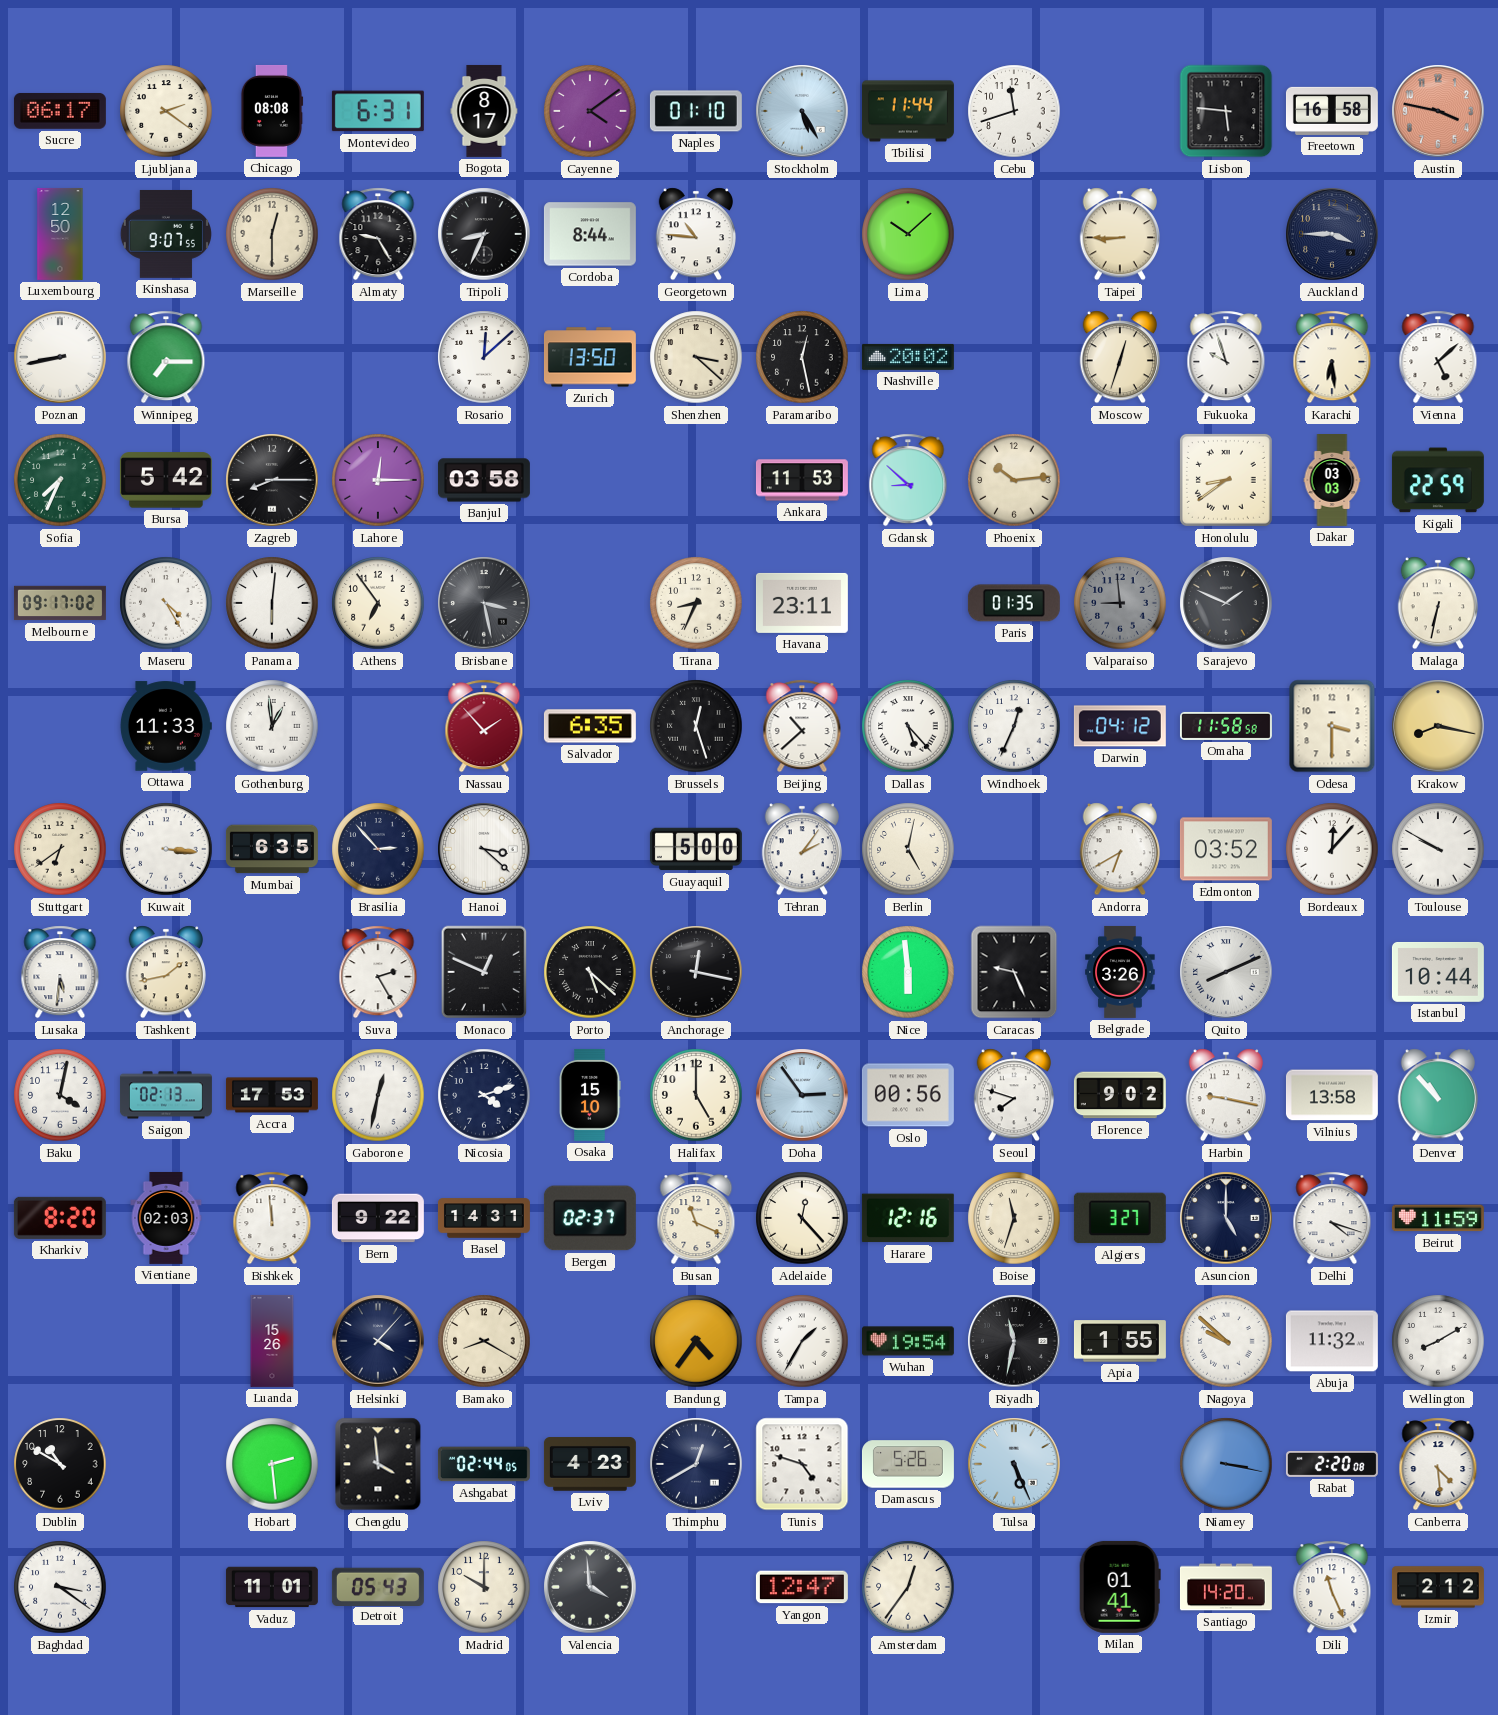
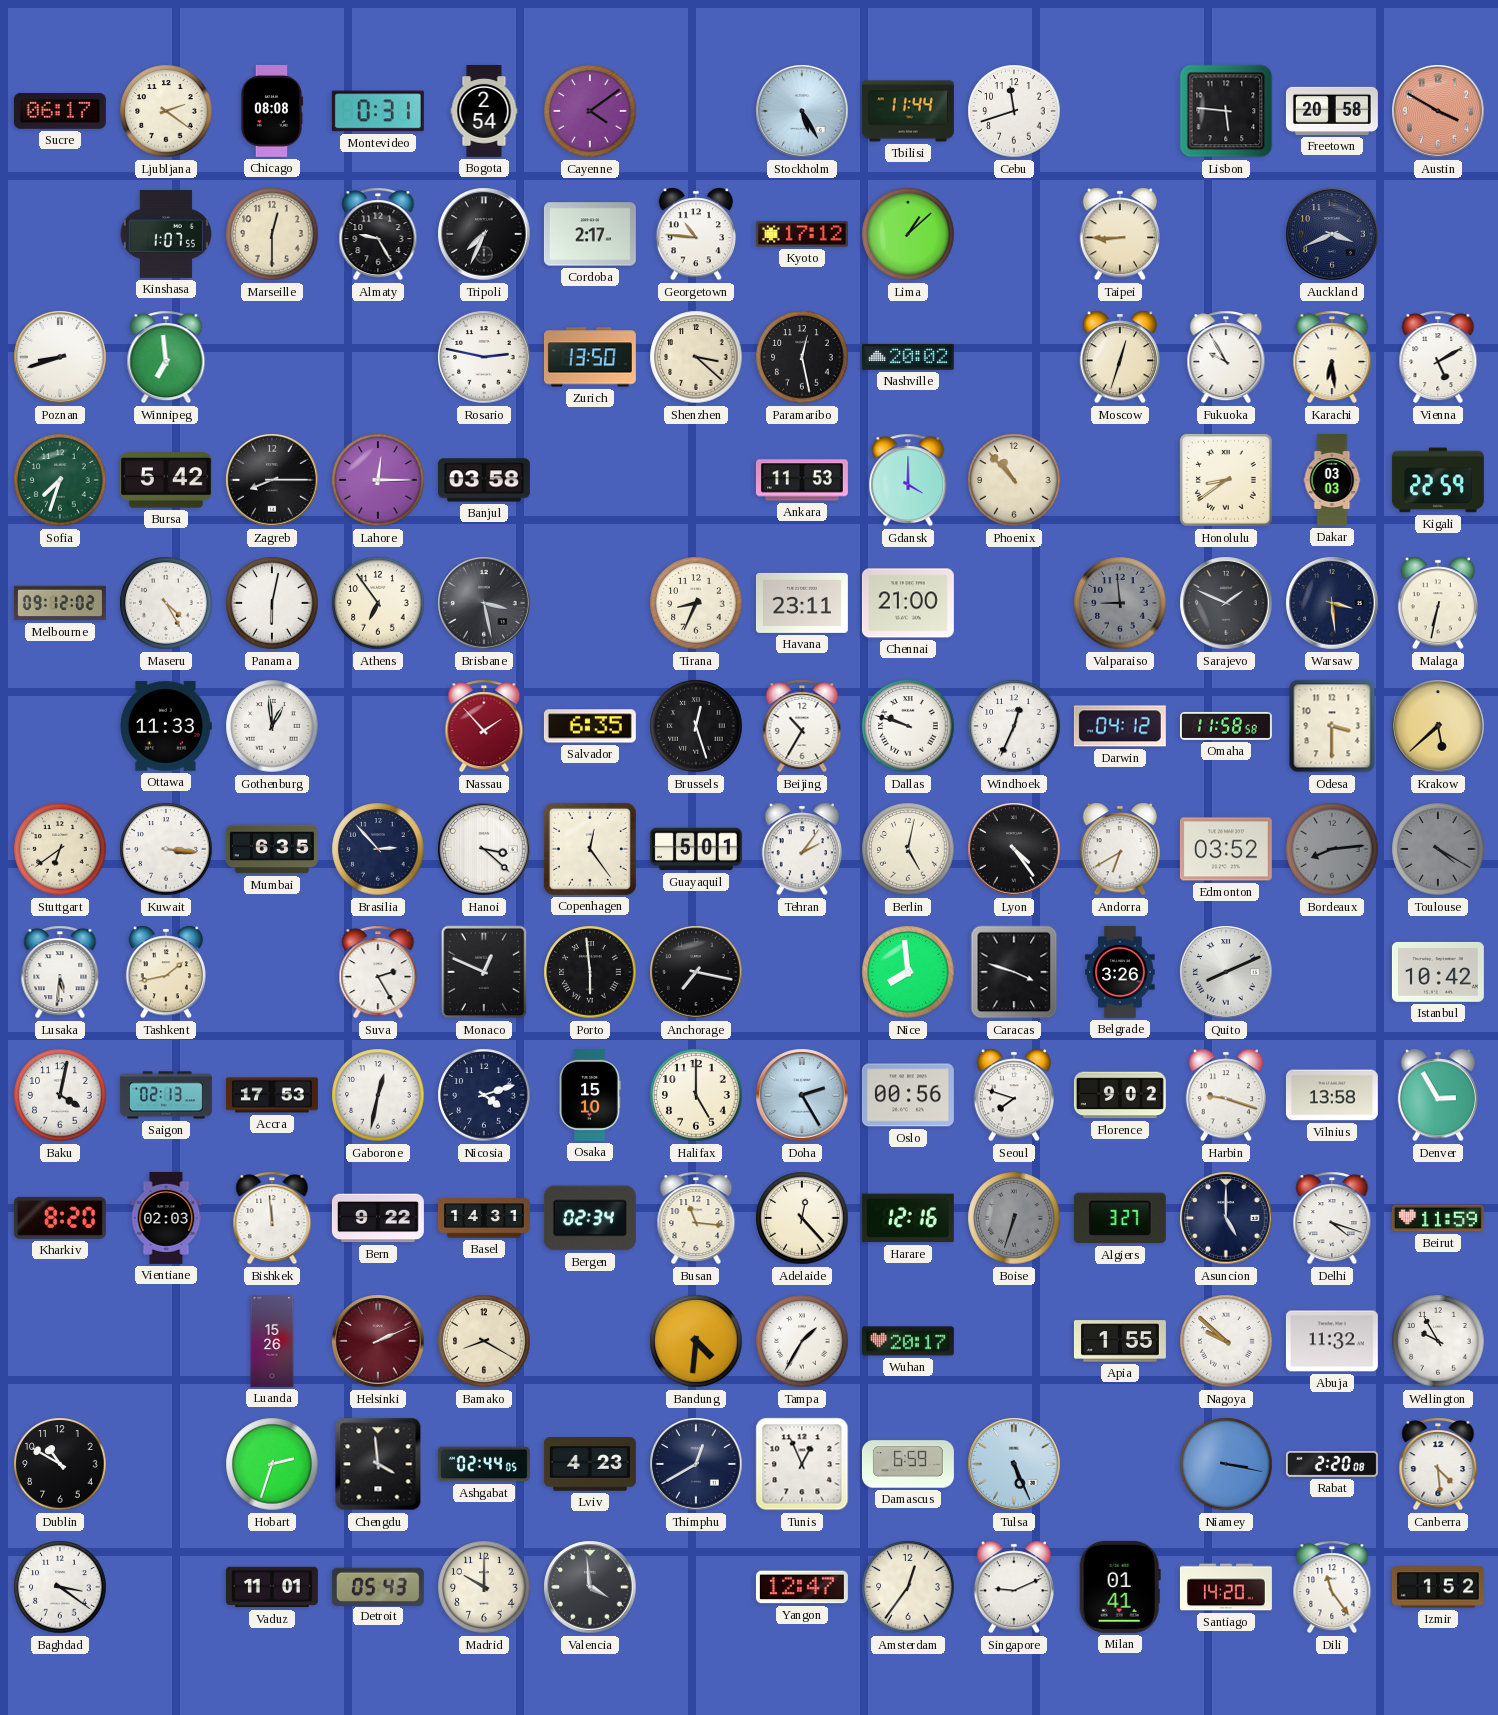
Montevideo: 6:31 -> 0:31
Bogota: 8:17 -> 2:54
Naples: 01:10 -> none
Freetown: 16:58 -> 20:58
Austin: 3:47 -> 3:50
Luxembourg: 12:50 -> none
Kinshasa: 9:07 -> 1:07
Tripoli: 8:34 -> 7:34
Cordoba: 8:44 -> 2:17
Kyoto: none -> 17:12
Lima: 10:08 -> 1:08
Auckland: 3:45 -> 3:41
Poznan: 8:43 -> 8:42
Winnipeg: 7:15 -> 6:59
Rosario: 12:08 -> 2:47
Fukuoka: 9:57 -> 9:55
Vienna: 5:08 -> 5:10
Sofia: 7:34 -> 7:33
Gdansk: 8:52 -> 4:00
Phoenix: 10:14 -> 10:53
Melbourne: 09:17 -> 09:12
Panama: 6:01 -> 6:02
Chennai: none -> 21:00
Paris: 01:35 -> none
Warsaw: none -> 3:29
Beijing: 10:38 -> 10:35
Dallas: 5:23 -> 9:48
Krakow: 8:17 -> 5:38
Copenhagen: none -> 12:24
Guayaquil: 5:00 -> 5:01
Lyon: none -> 4:24
Bordeaux: 12:07 -> 8:14
Bordeaux dial: white -> grey
Toulouse: 9:50 -> 4:20
Toulouse dial: white -> grey
Porto: 5:22 -> 5:59
Anchorage: 12:17 -> 7:17
Nice: 5:59 -> 7:59
Caracas: 9:26 -> 3:48
Istanbul: 10:44 -> 10:42
Doha: 2:54 -> 2:25
Harbin: 9:17 -> 9:18
Denver: 10:53 -> 2:55
Bergen: 02:37 -> 02:34
Busan: 11:19 -> 11:16
Boise: 11:33 -> 6:33
Boise dial: cream -> grey
Helsinki: 4:07 -> 2:11
Helsinki dial: navy -> burgundy
Bandung: 4:36 -> 4:31
Wuhan: 19:54 -> 20:17
Riyadh: 11:32 -> none
Wellington: 8:10 -> 9:55
Hobart: 2:29 -> 2:33
Tunis: 4:48 -> 12:56
Damascus: 5:26 -> 6:59
Singapore: none -> 9:11
Dili: 11:26 -> 11:24
Izmir: 2:12 -> 1:52
